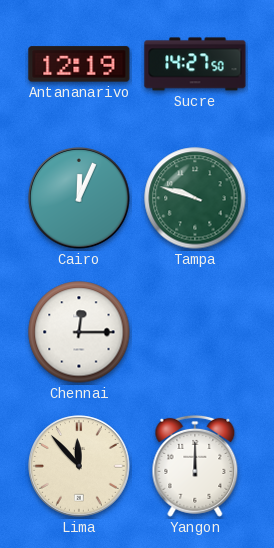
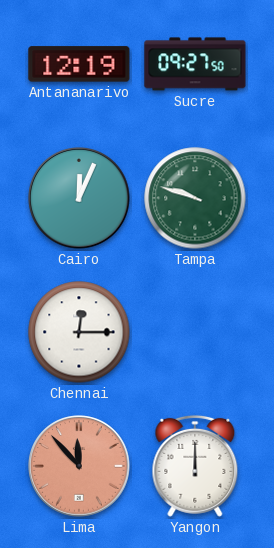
Sucre: 14:27 -> 09:27
Lima dial: cream -> salmon
